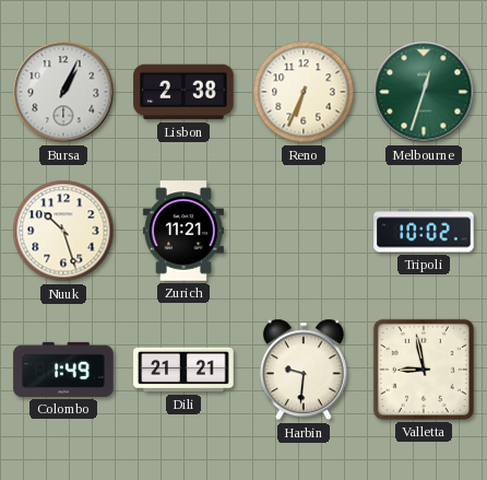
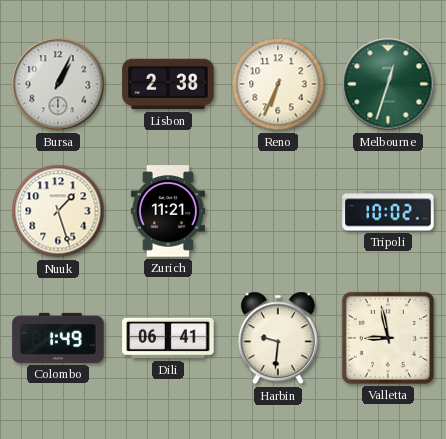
Nuuk: 10:27 -> 1:27
Dili: 21:21 -> 06:41
